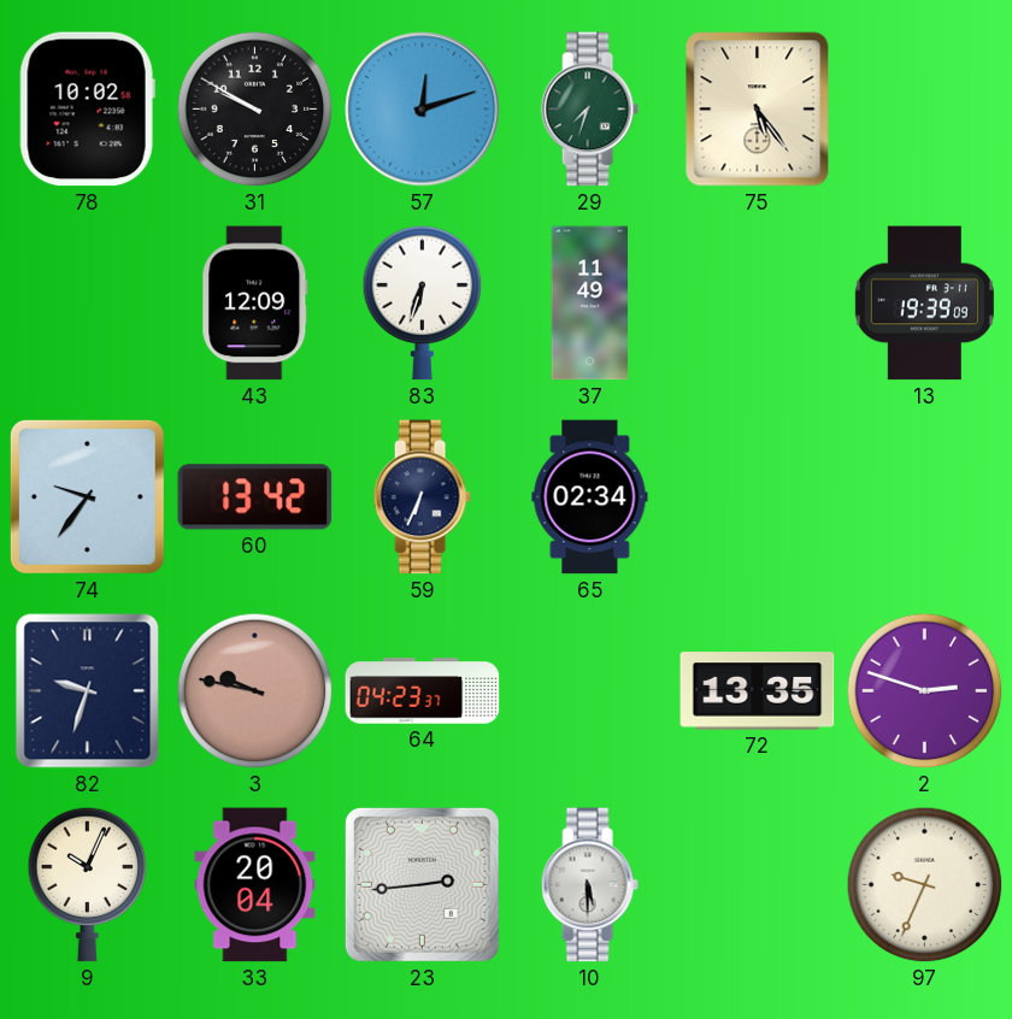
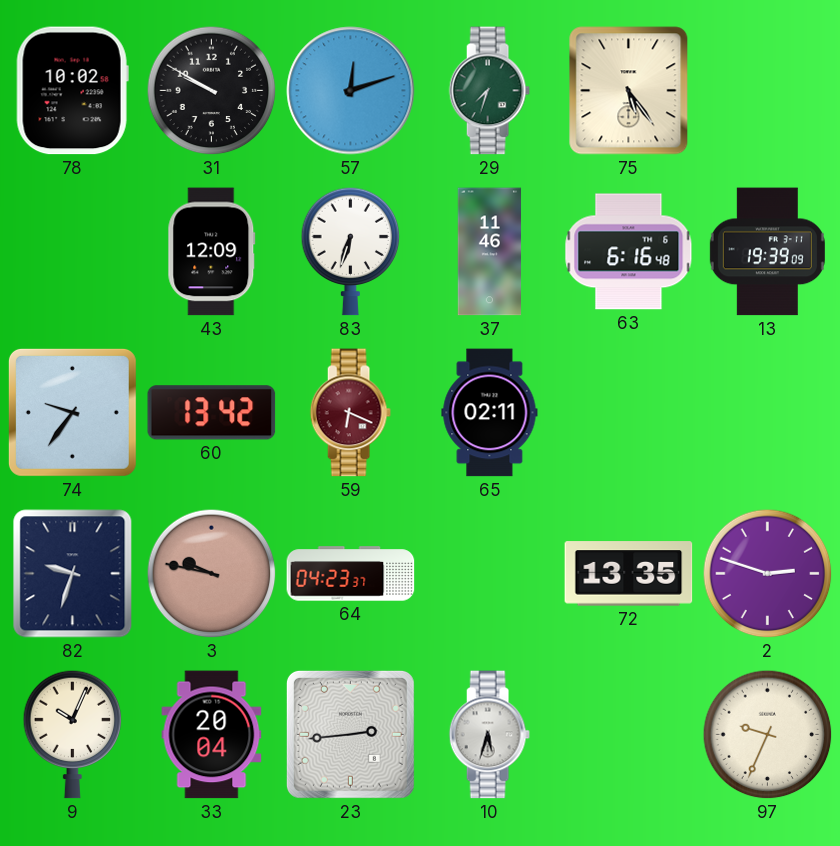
37: 11:49 -> 11:46
63: none -> 6:16
59: 6:34 -> 6:19
59 dial: navy -> burgundy
65: 02:34 -> 02:11
10: 5:30 -> 5:33
